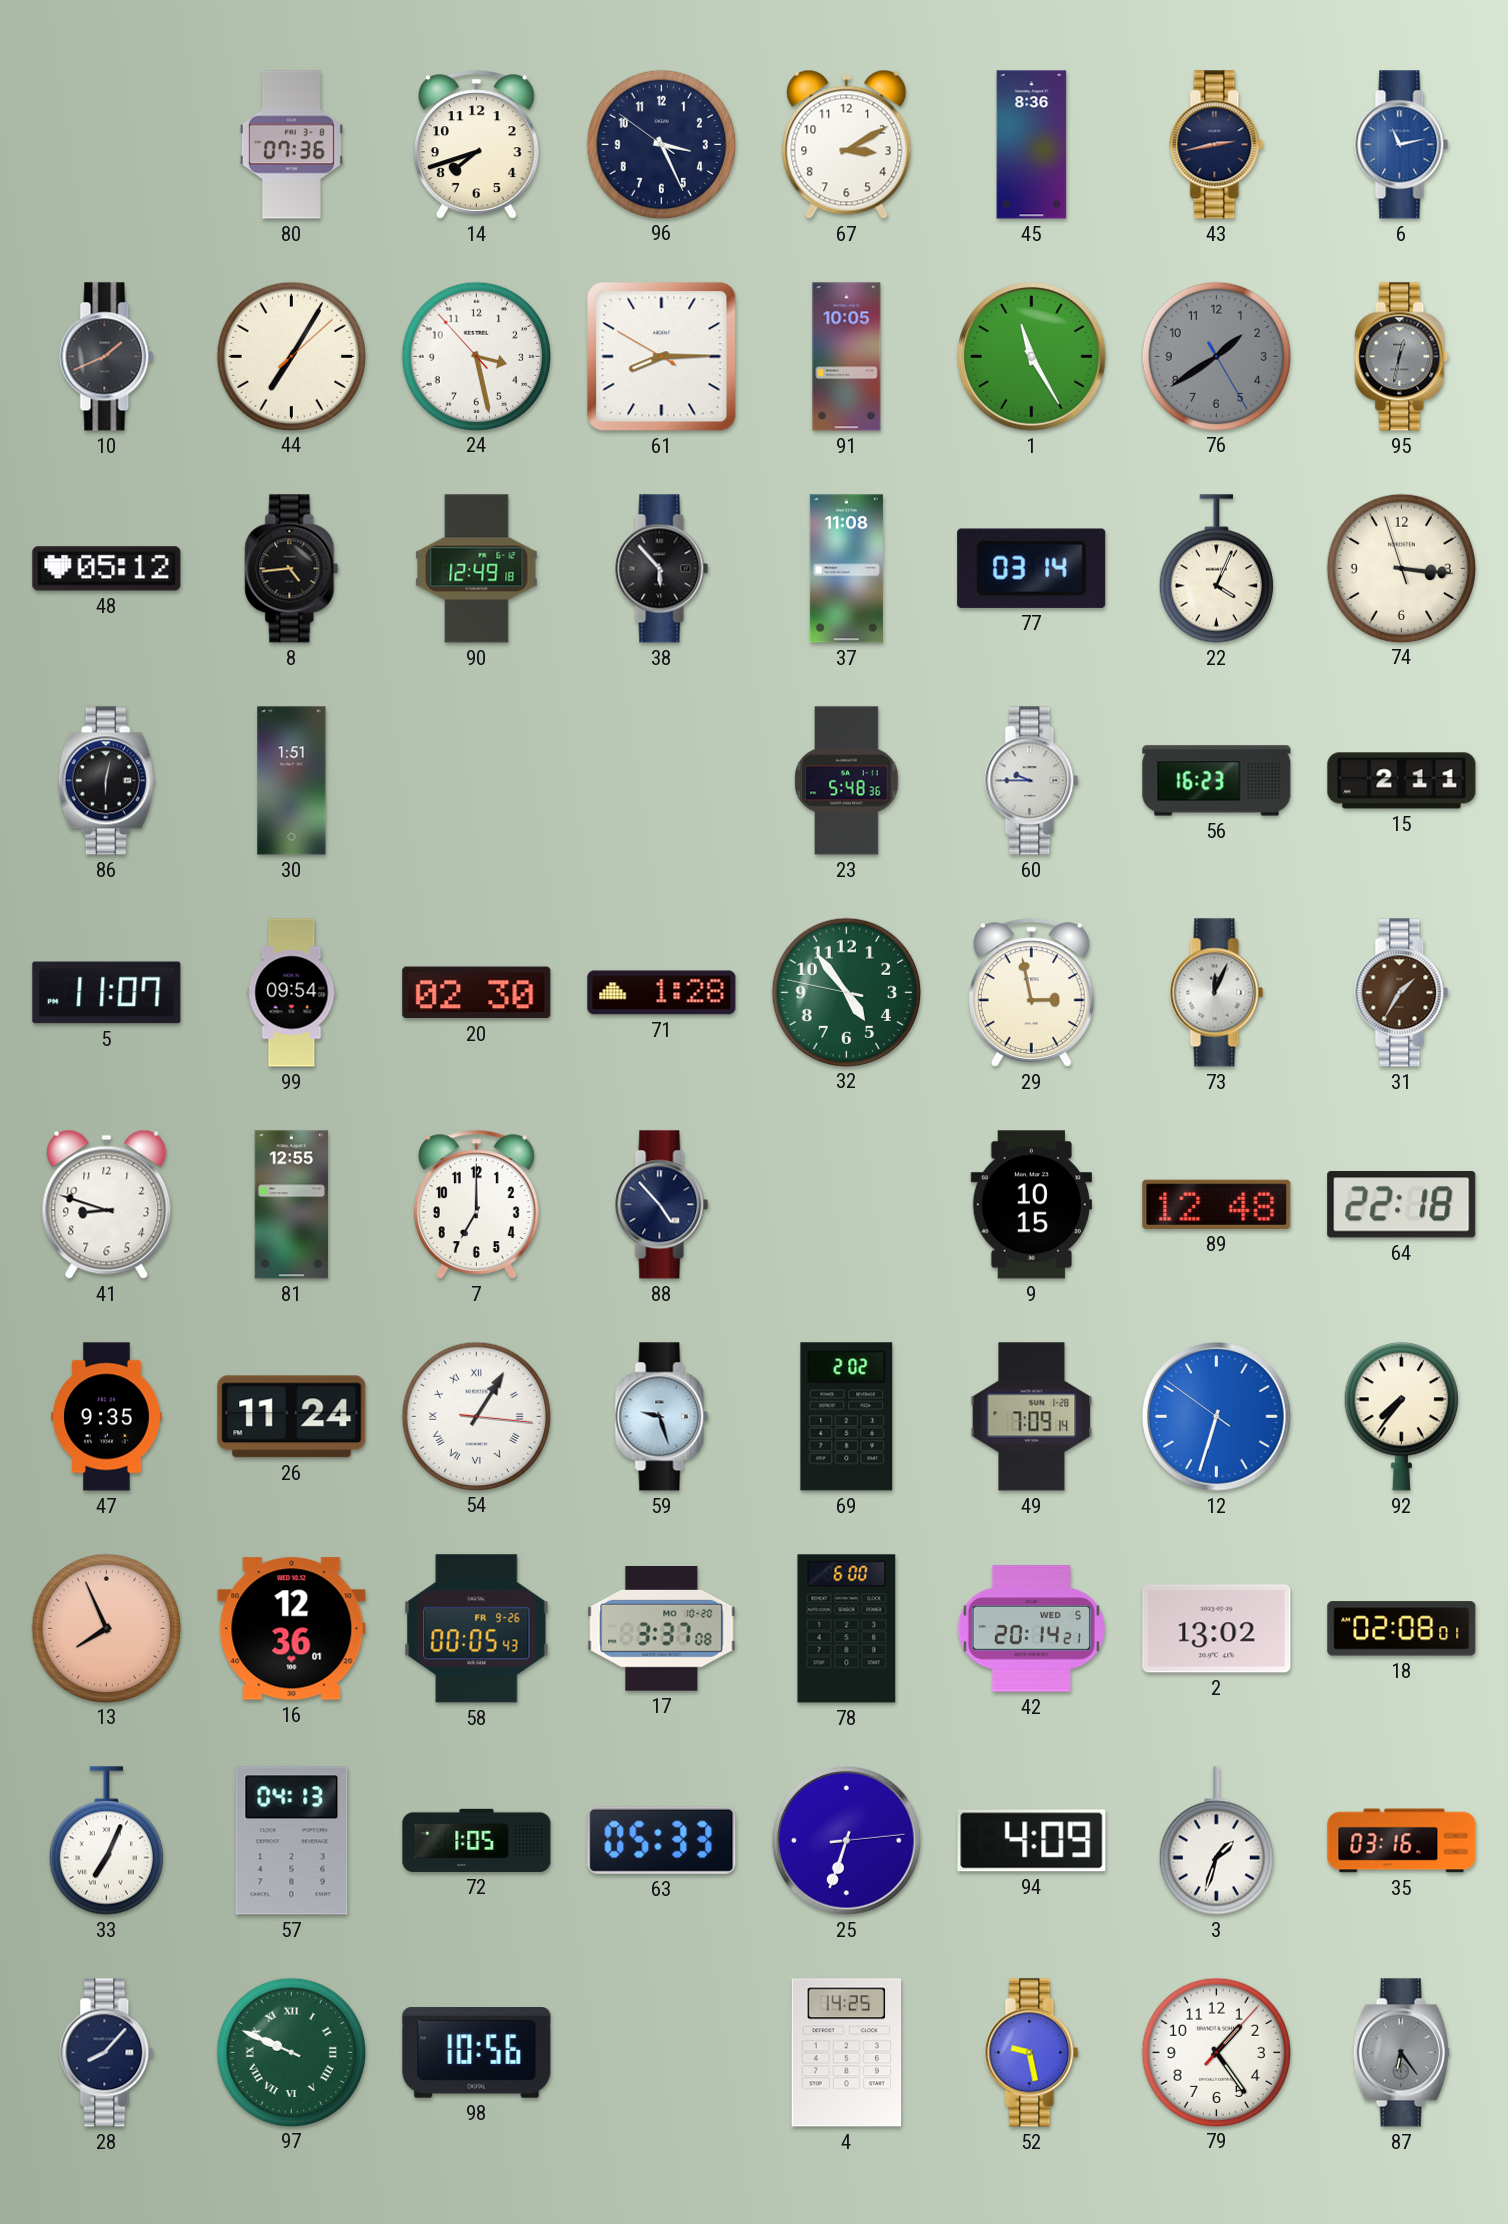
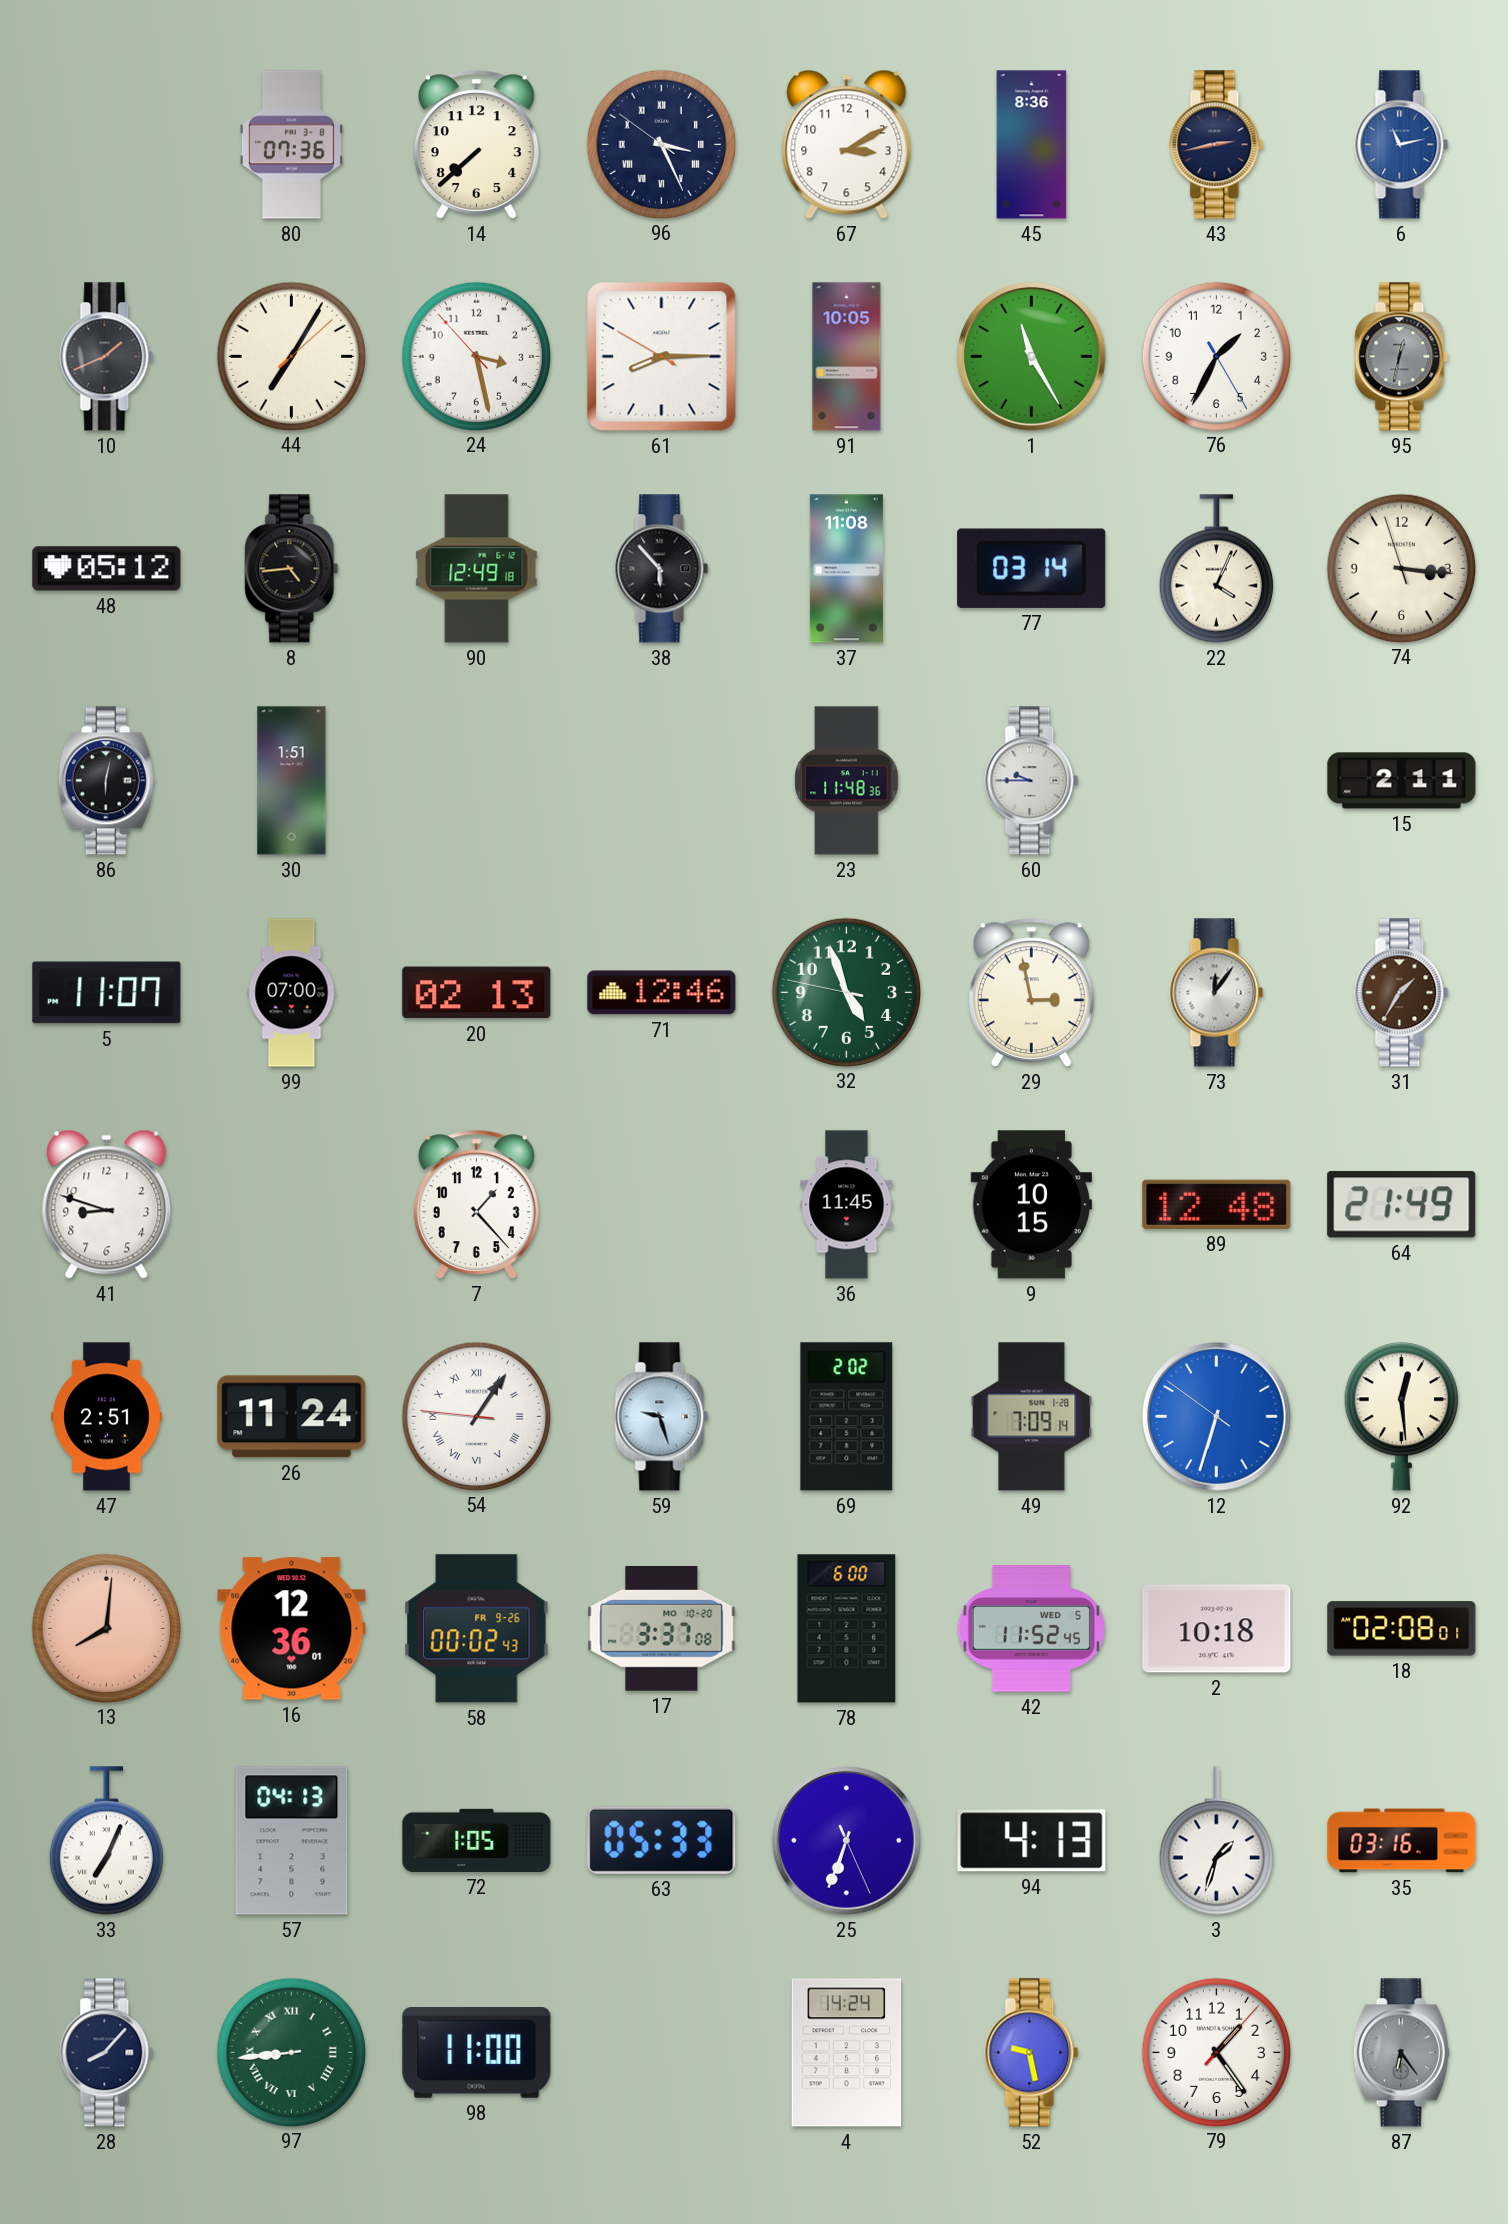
14: 7:42 -> 7:38
96 numerals: Arabic -> Roman
76: 1:39 -> 1:34
76 dial: grey -> white
23: 5:48 -> 11:48
56: 16:23 -> none
99: 09:54 -> 07:00
20: 02:30 -> 02:13
71: 1:28 -> 12:46
32: 4:53 -> 4:56
73: 12:04 -> 12:06
81: 12:55 -> none
7: 7:00 -> 1:23
88: 4:53 -> none
36: none -> 11:45
64: 22:18 -> 21:49
47: 9:35 -> 2:51
54: 1:05:16 -> 1:05:46
92: 7:36 -> 12:29
13: 7:56 -> 8:01
58: 00:05 -> 00:02
42: 20:14 -> 11:52
2: 13:02 -> 10:18
25: 6:33:14 -> 6:33:26
94: 4:09 -> 4:13
97: 9:49 -> 8:44
98: 10:56 -> 11:00
4: 14:25 -> 14:24
